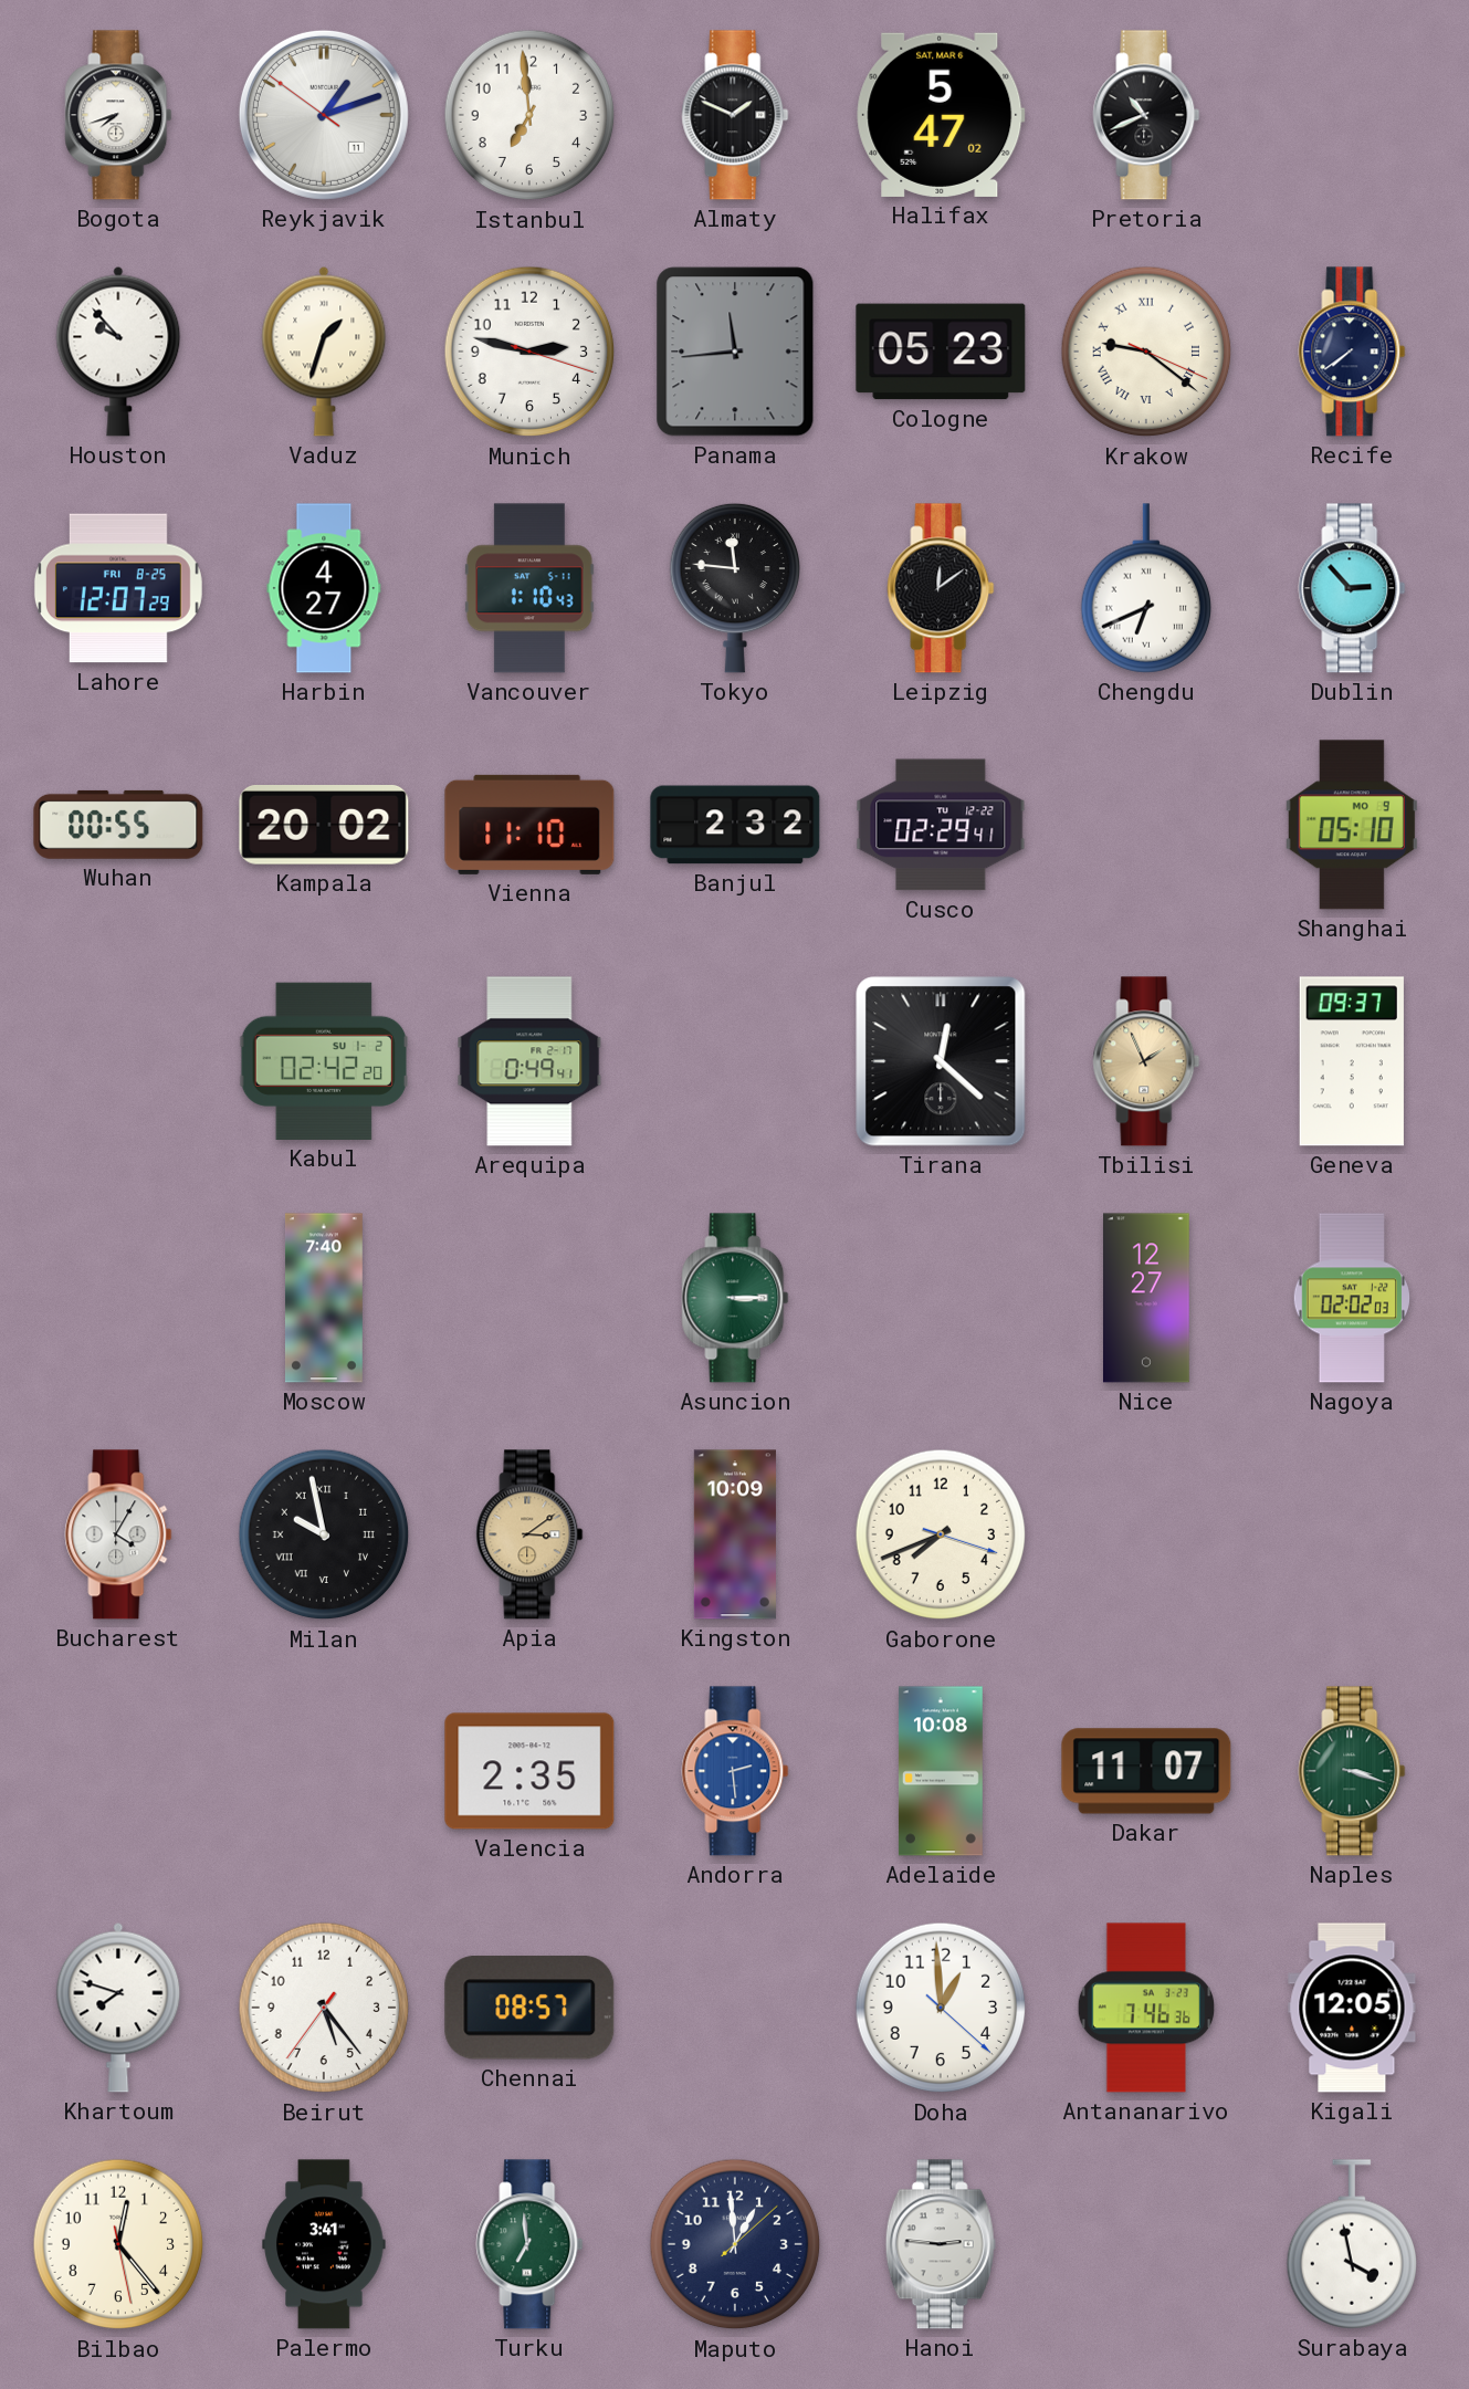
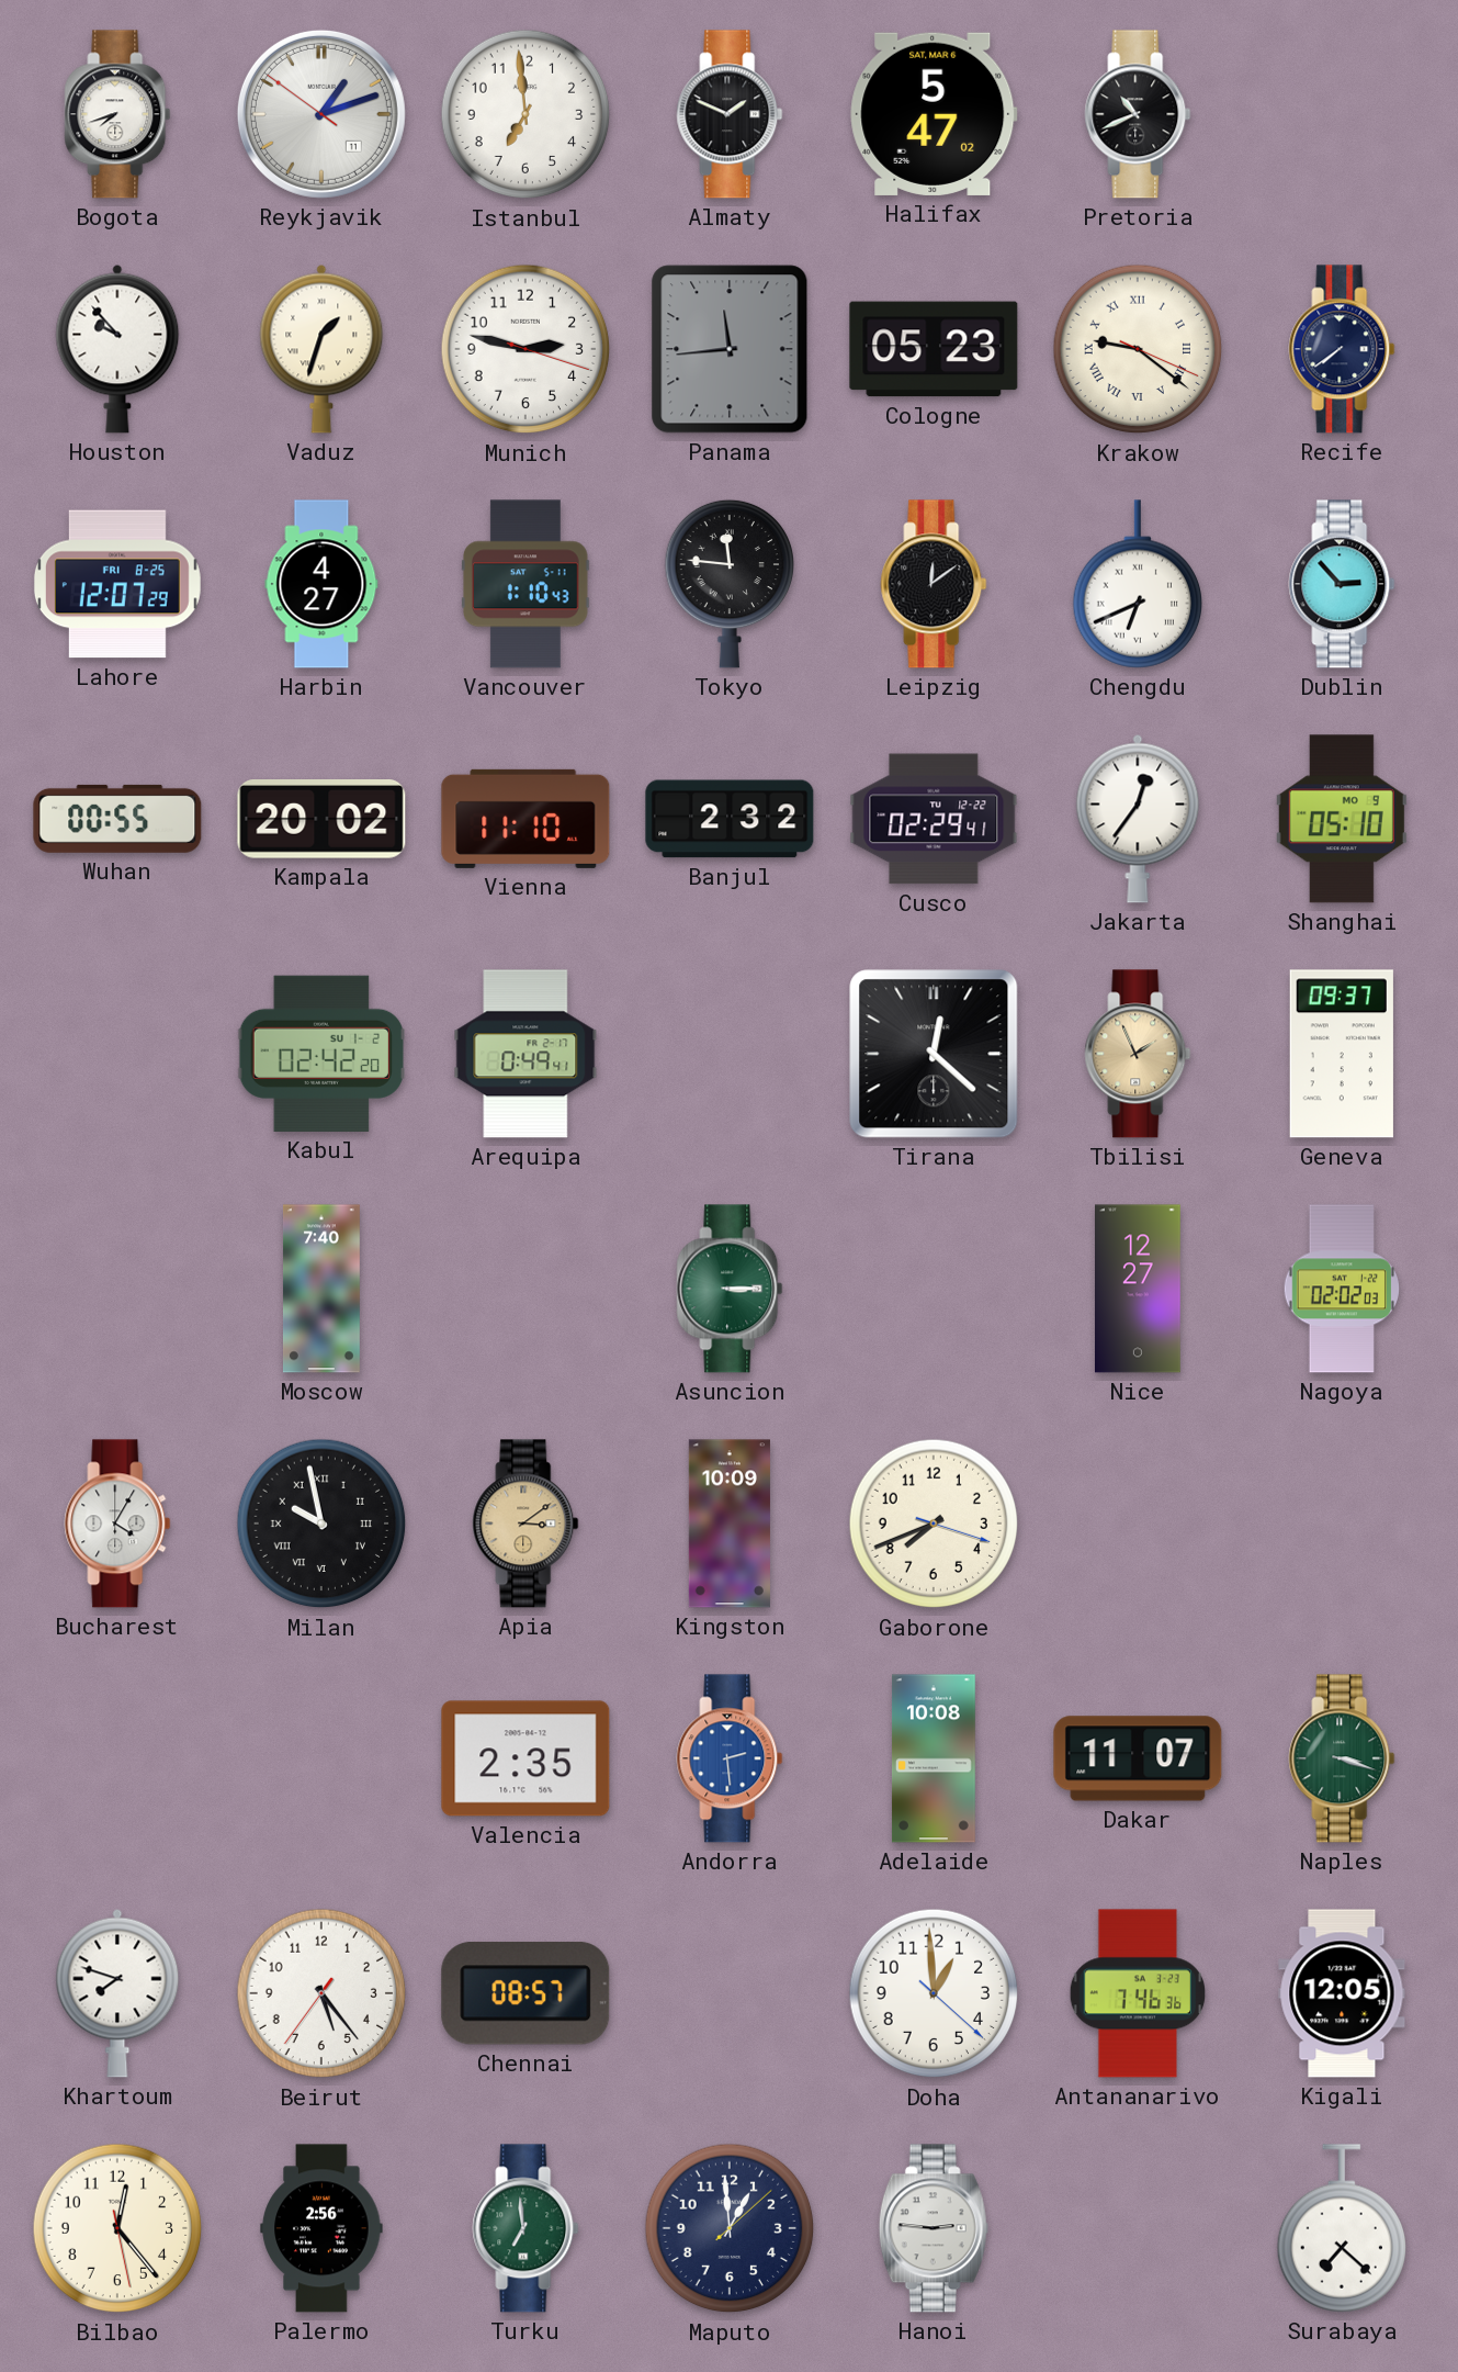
Jakarta: none -> 12:36
Palermo: 3:41 -> 2:56
Surabaya: 3:58 -> 7:22
